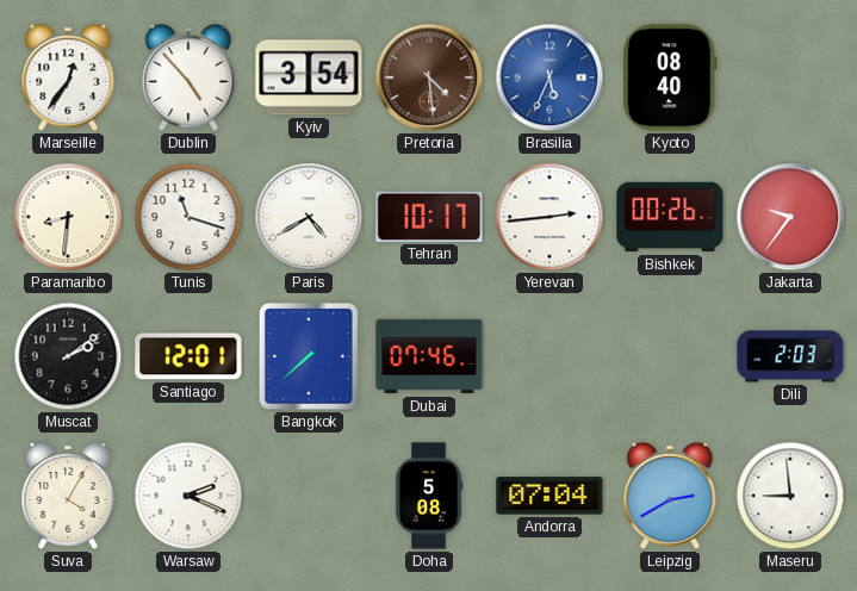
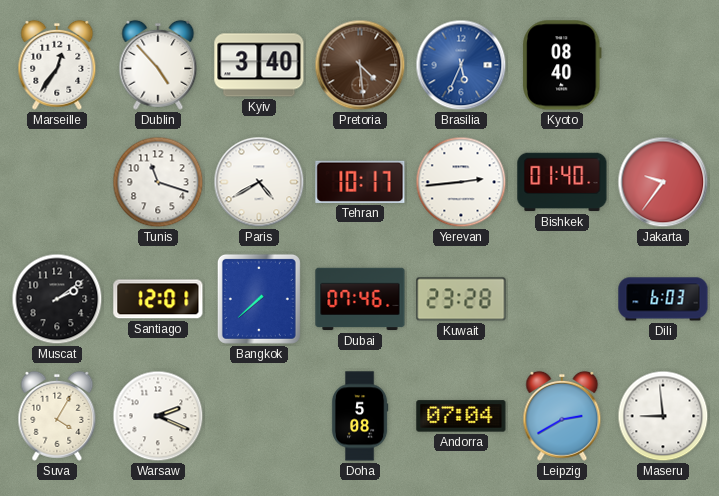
Kyiv: 3:54 -> 3:40
Paramaribo: 8:31 -> none
Bishkek: 00:26 -> 01:40
Kuwait: none -> 23:28
Dili: 2:03 -> 6:03
